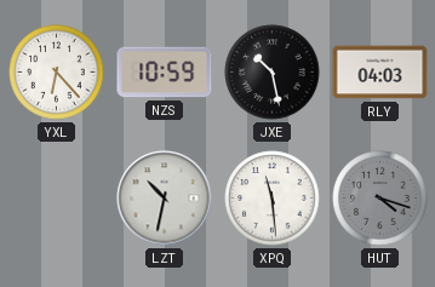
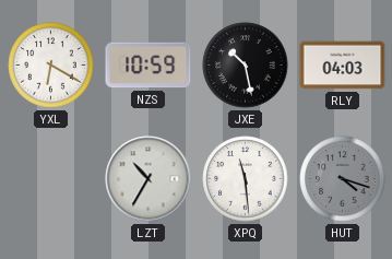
YXL: 6:23 -> 6:20
LZT: 10:32 -> 10:35
